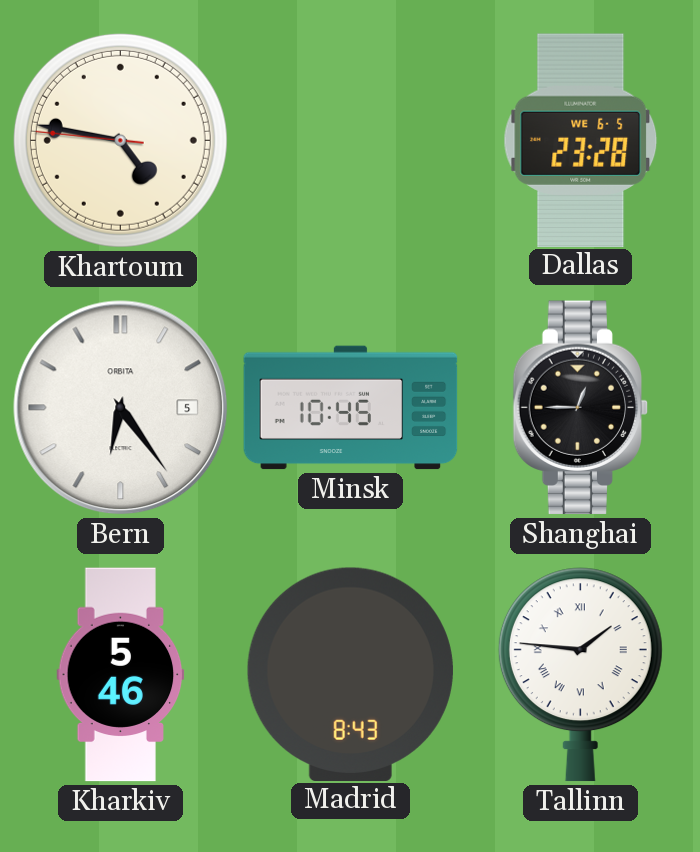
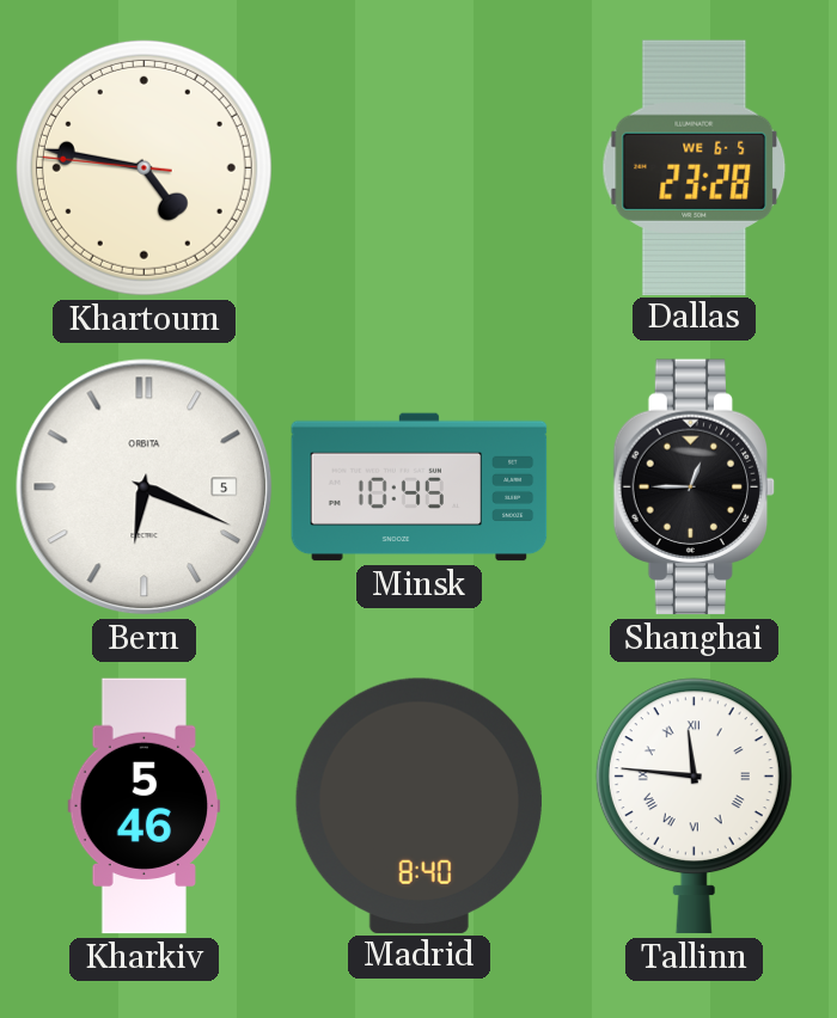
Bern: 6:24 -> 6:19
Madrid: 8:43 -> 8:40
Tallinn: 1:46 -> 11:46
